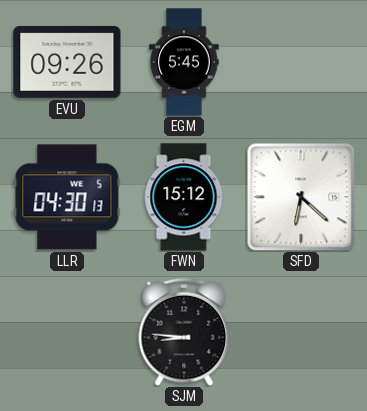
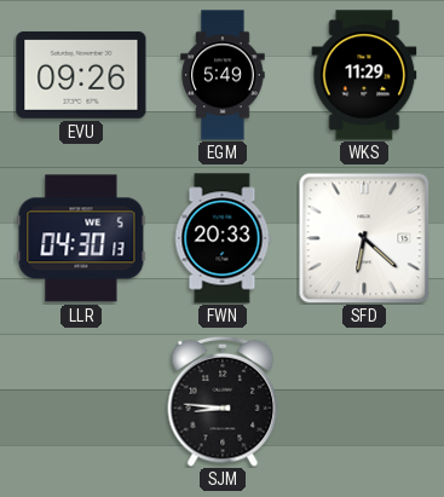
EGM: 5:45 -> 5:49
WKS: none -> 11:29
FWN: 15:12 -> 20:33
